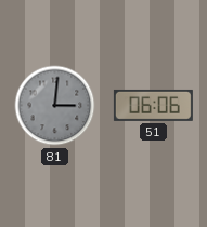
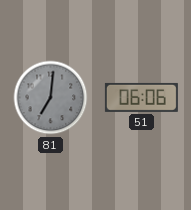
81: 3:01 -> 7:01
